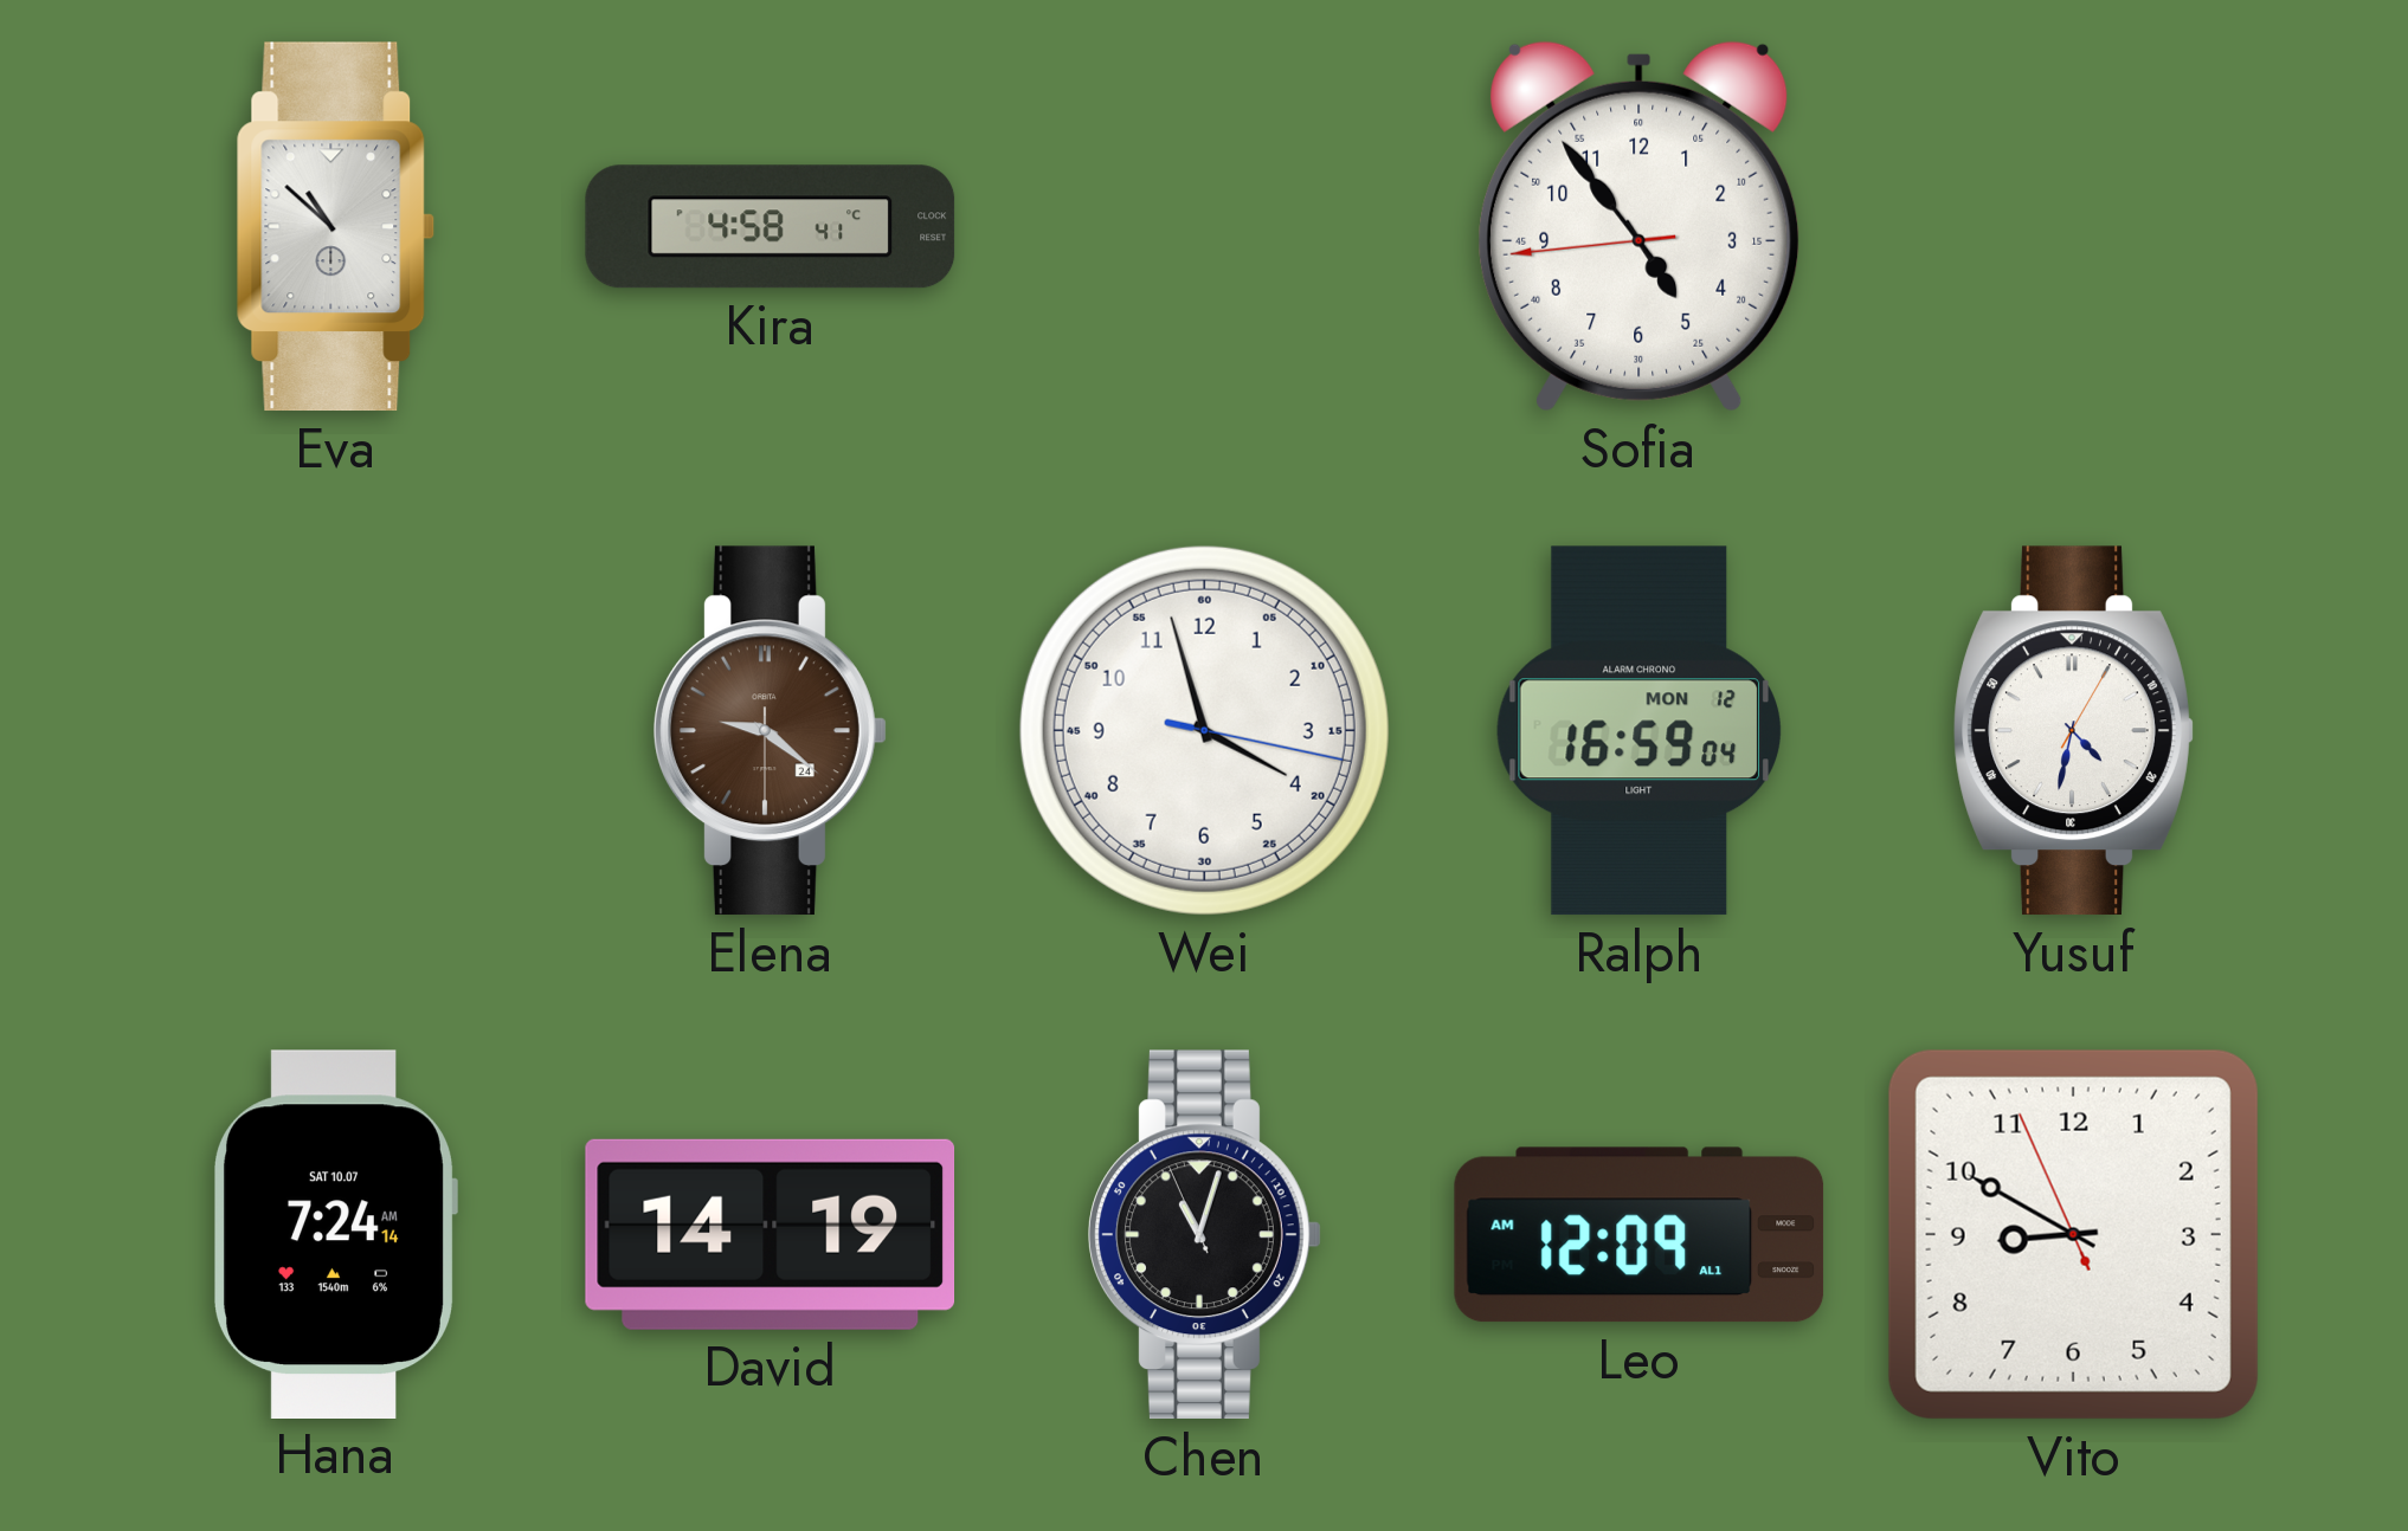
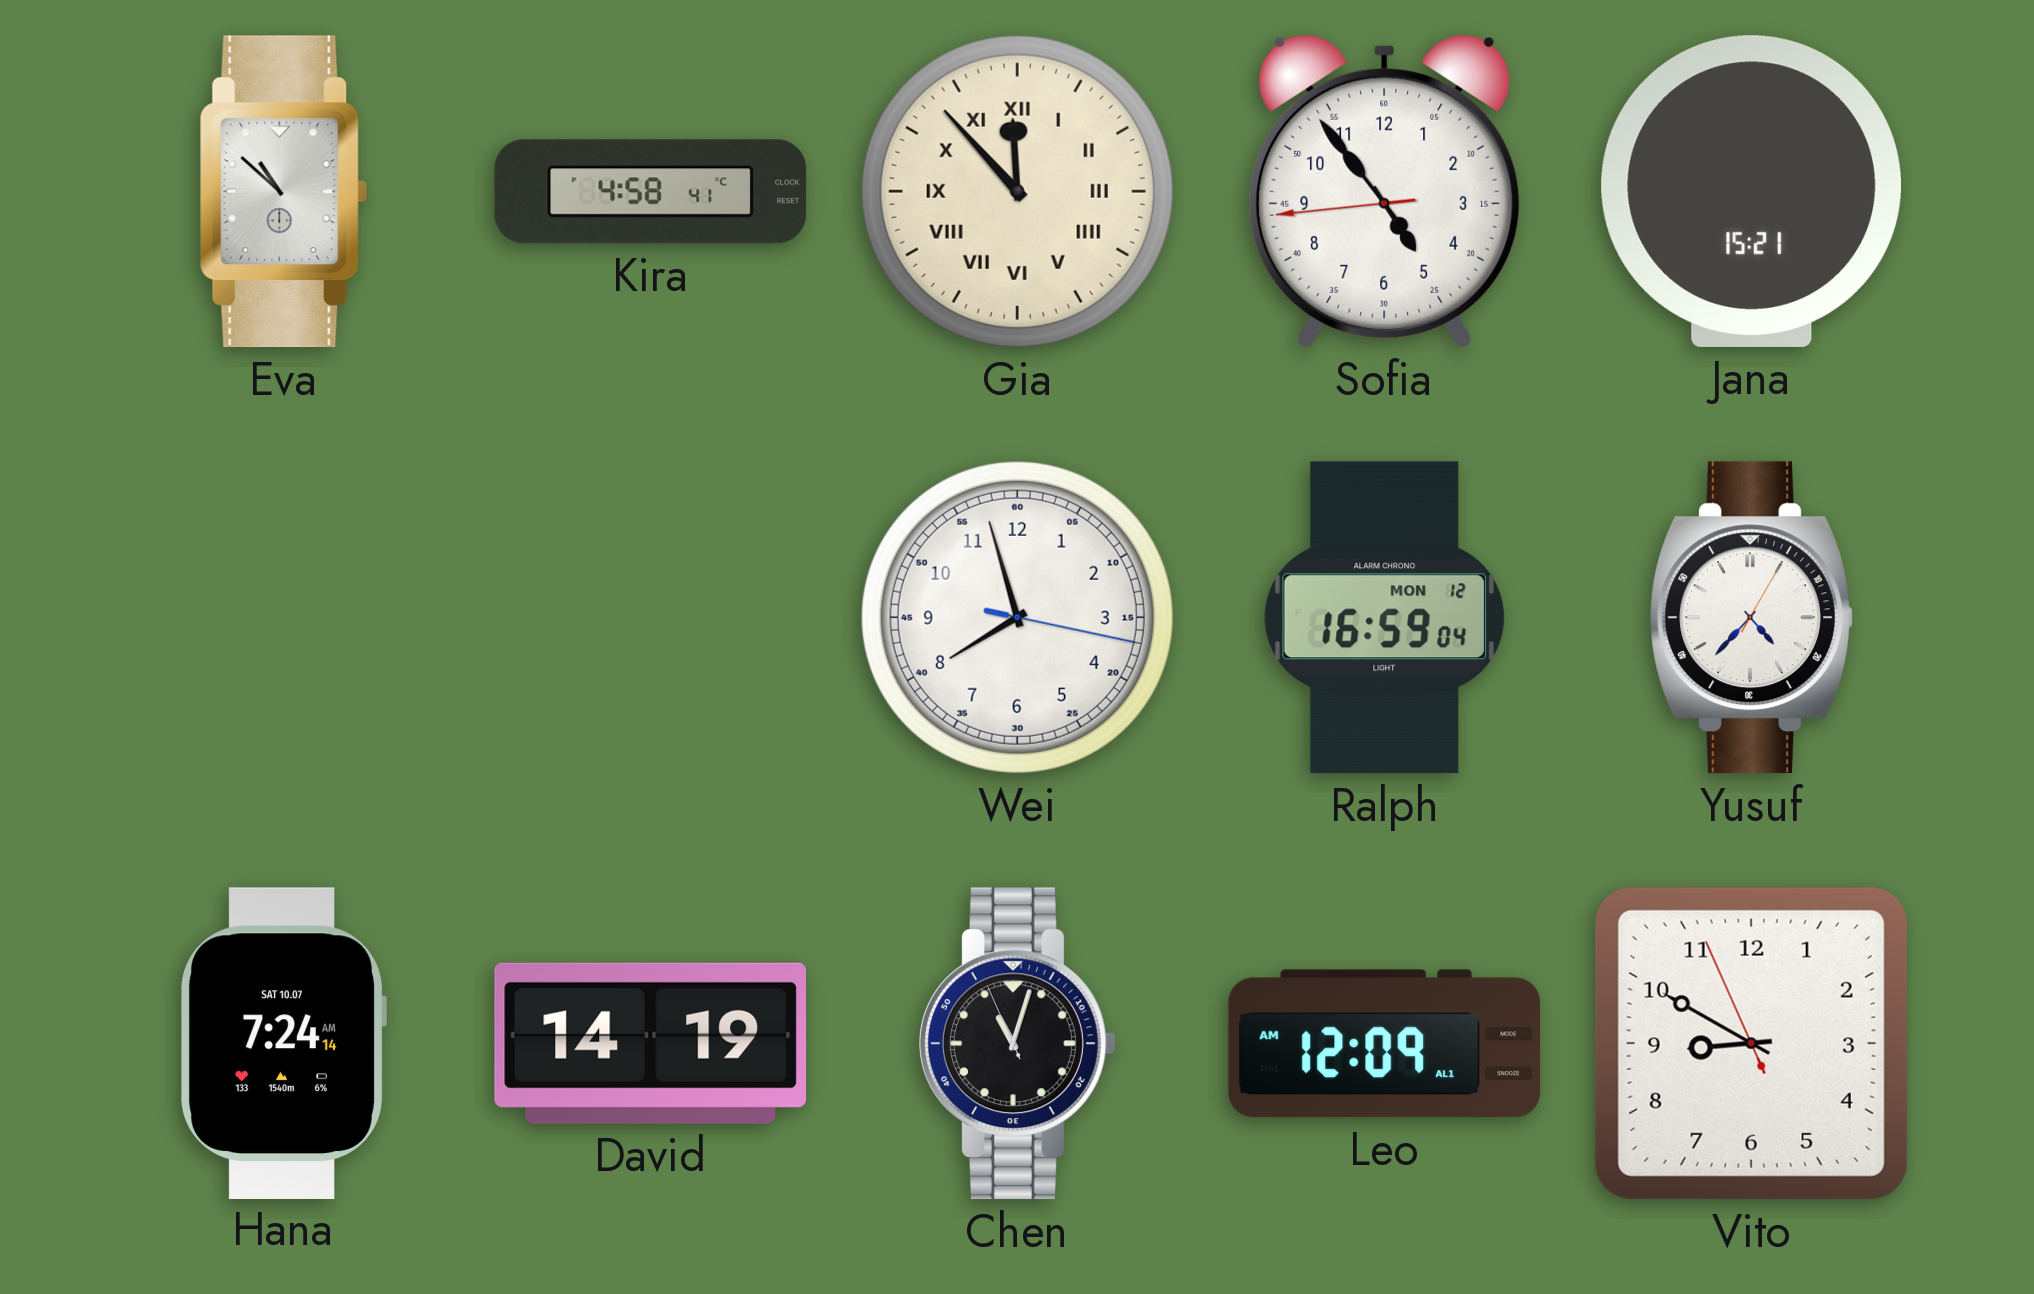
Gia: none -> 11:53
Jana: none -> 15:21
Elena: 9:21 -> none
Wei: 3:57 -> 7:57
Yusuf: 4:32 -> 4:37
